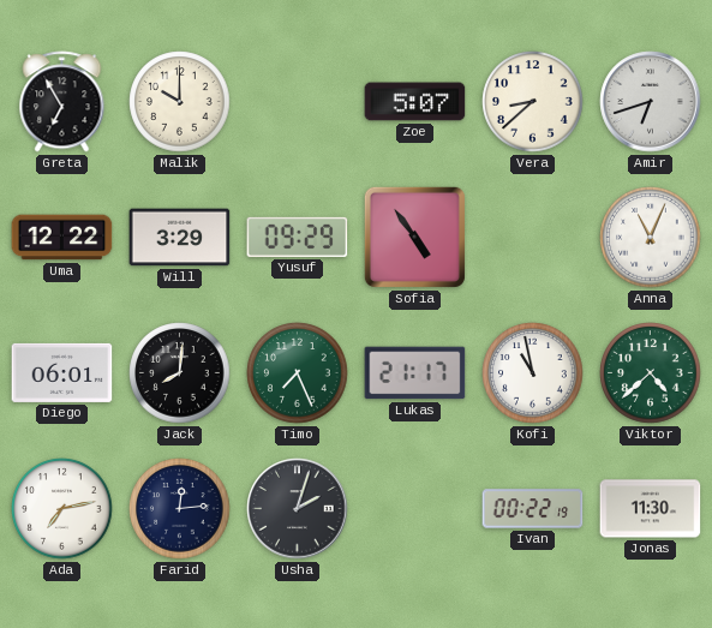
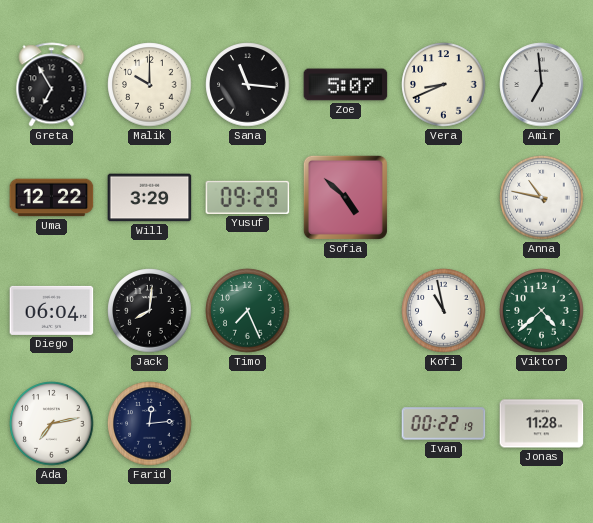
Sana: none -> 11:16
Vera: 8:38 -> 8:41
Amir: 6:42 -> 6:59
Sofia: 4:54 -> 4:52
Anna: 11:04 -> 10:47
Diego: 06:01 -> 06:04
Lukas: 21:17 -> none
Usha: 2:03 -> none
Jonas: 11:30 -> 11:28
